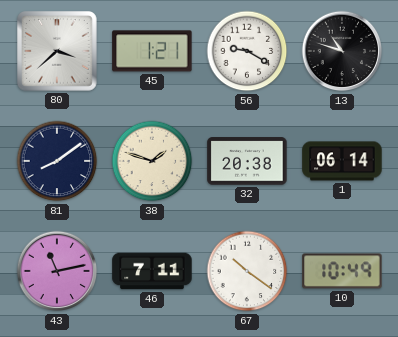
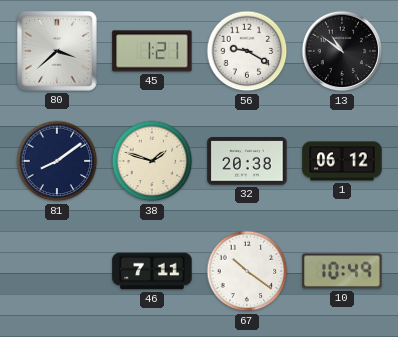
13: 10:48 -> 10:51
1: 06:14 -> 06:12
43: 11:13 -> none
